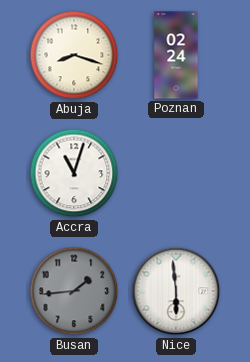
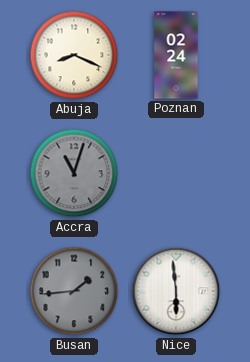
Abuja: 8:18 -> 8:19
Accra dial: white -> grey
